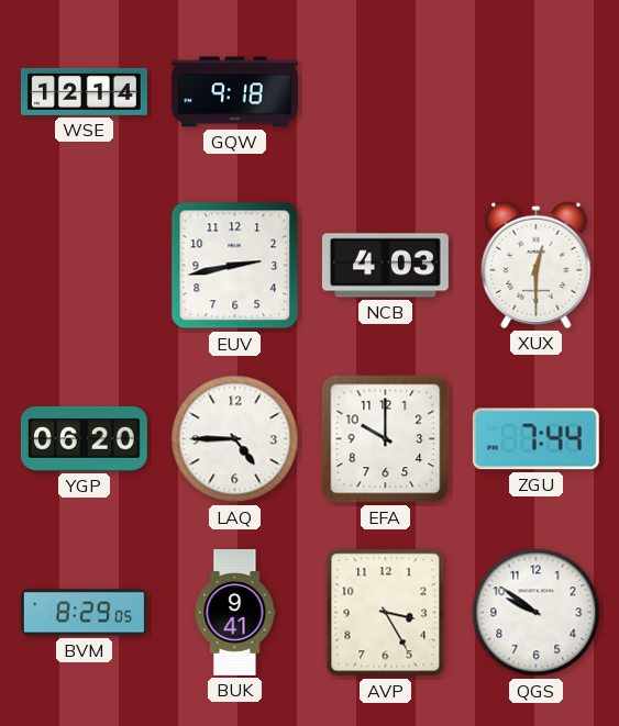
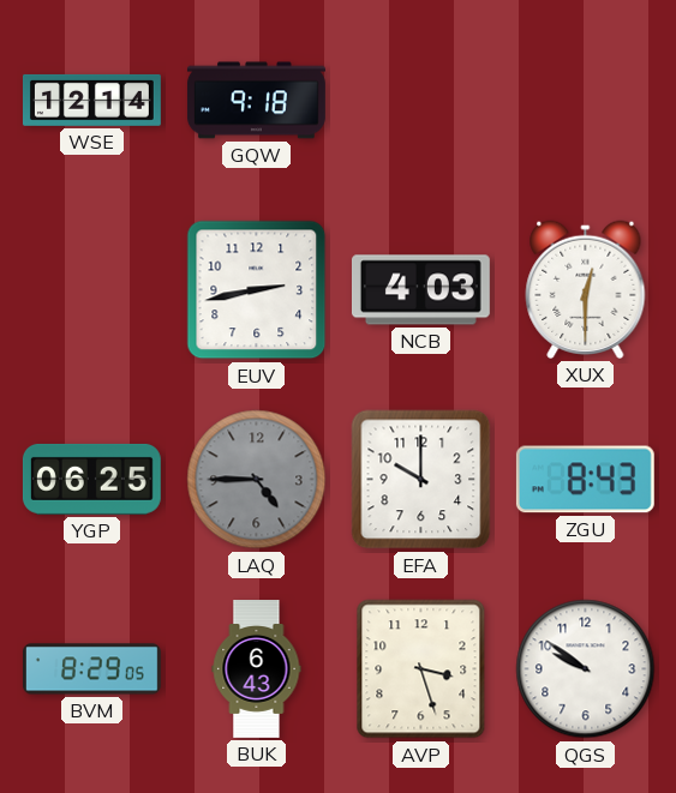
YGP: 06:20 -> 06:25
LAQ dial: white -> grey
ZGU: 7:44 -> 8:43
BUK: 9:41 -> 6:43
AVP: 3:25 -> 3:27
